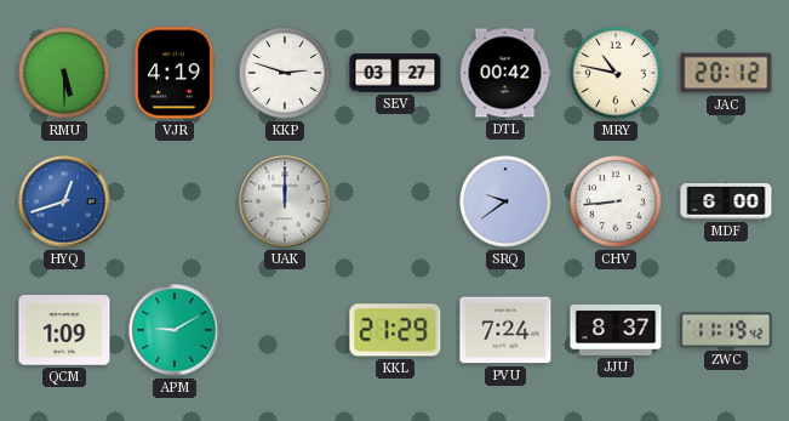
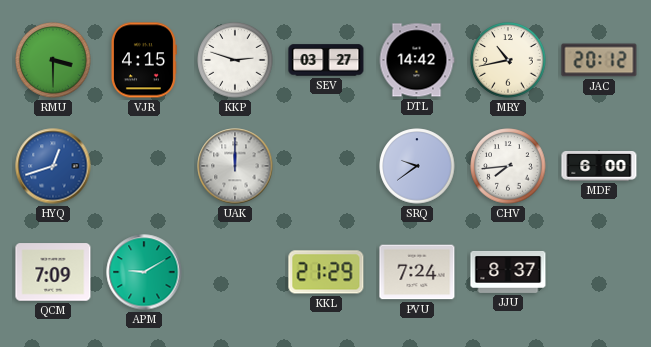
RMU: 5:30 -> 3:30
VJR: 4:19 -> 4:15
DTL: 00:42 -> 14:42
MRY: 10:47 -> 10:43
CHV: 8:44 -> 7:44
QCM: 1:09 -> 7:09
ZWC: 11:19 -> none
